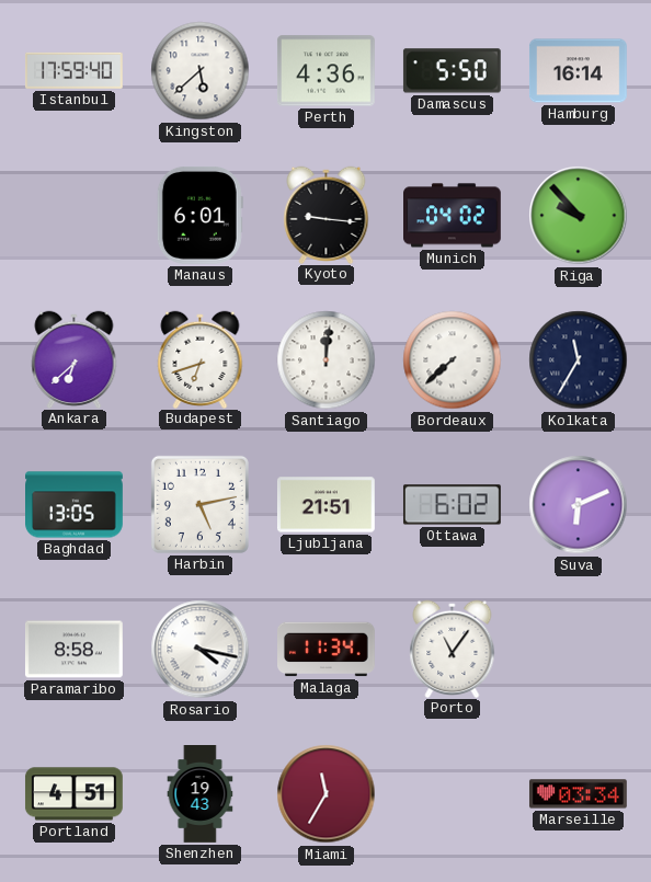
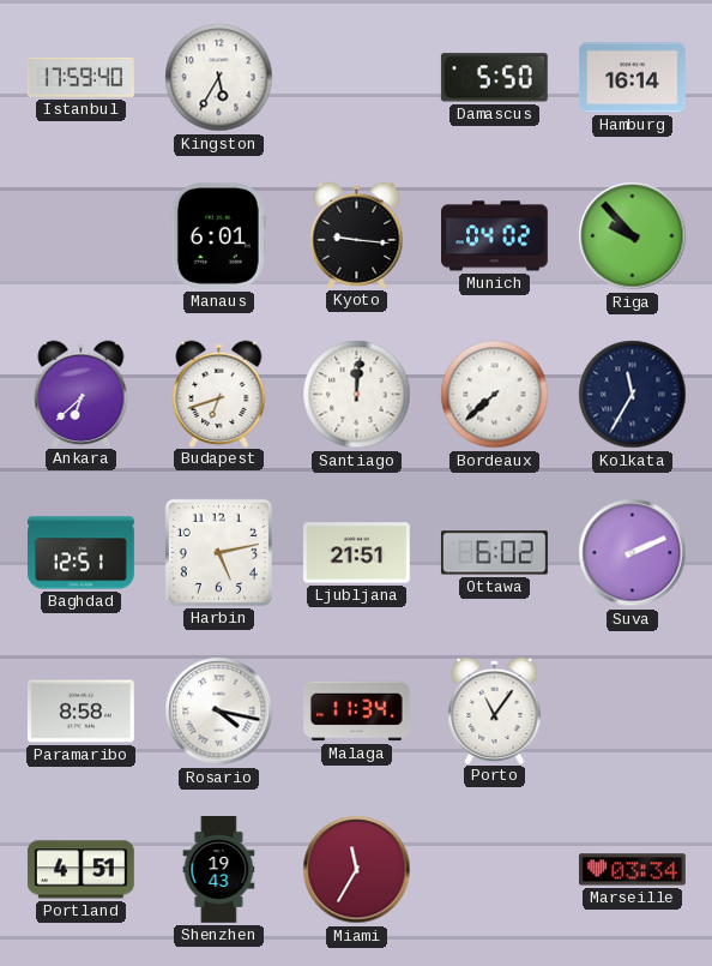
Kingston: 5:38 -> 5:35
Perth: 4:36 -> none
Baghdad: 13:05 -> 12:51
Suva: 6:11 -> 2:11
